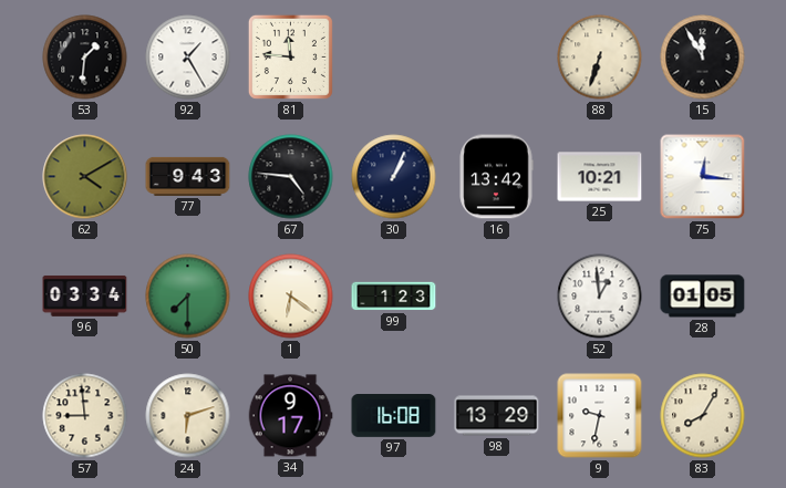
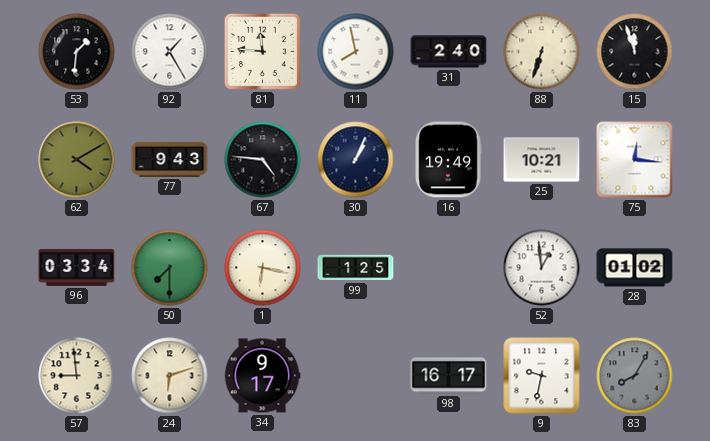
11: none -> 7:58
31: none -> 2:40
15: 11:55 -> 11:57
16: 13:42 -> 19:49
1: 6:21 -> 6:17
99: 1:23 -> 1:25
28: 01:05 -> 01:02
97: 16:08 -> none
98: 13:29 -> 16:17
83 dial: cream -> grey
